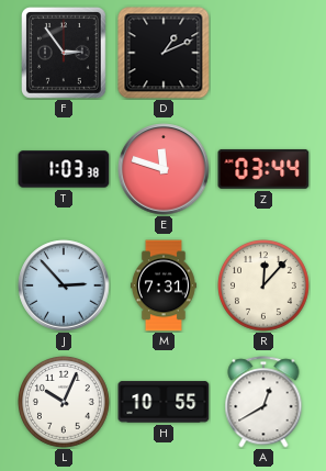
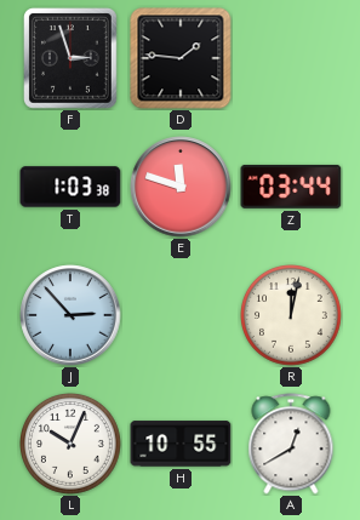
F: 2:54 -> 2:57
D: 1:11 -> 1:46
M: 7:31 -> none
R: 12:07 -> 12:02
